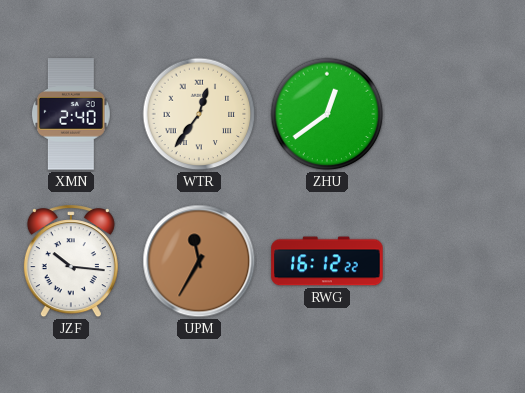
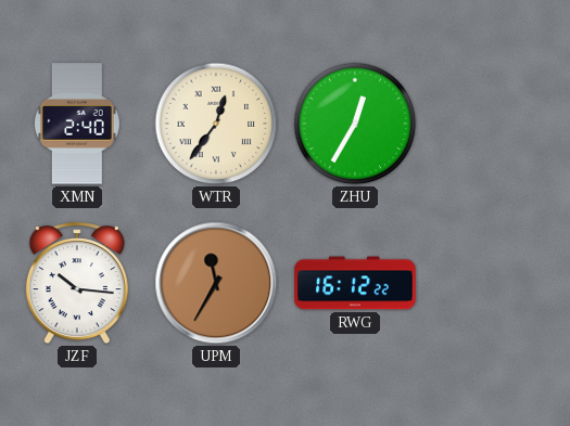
ZHU: 12:39 -> 12:35
